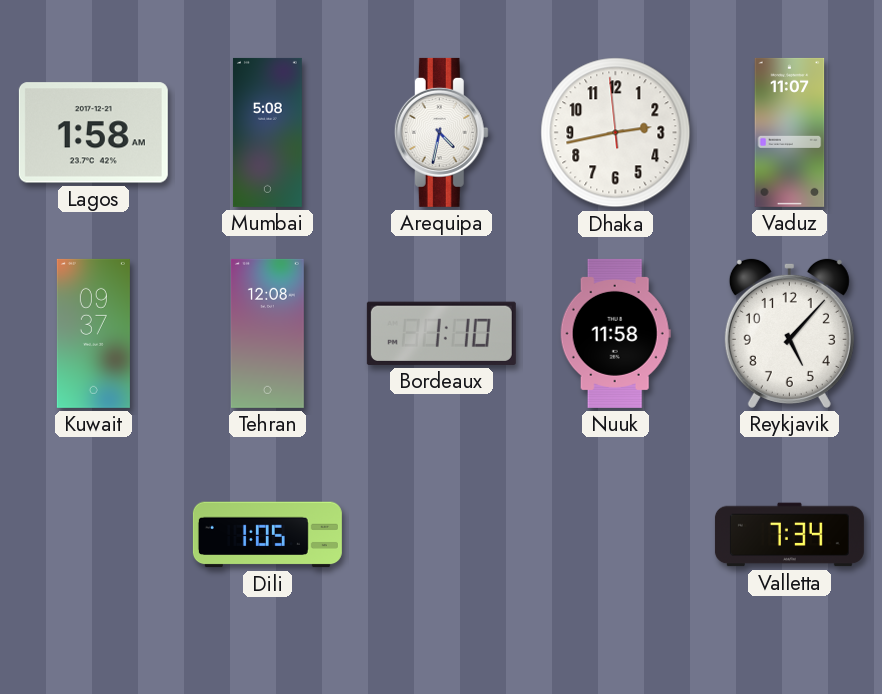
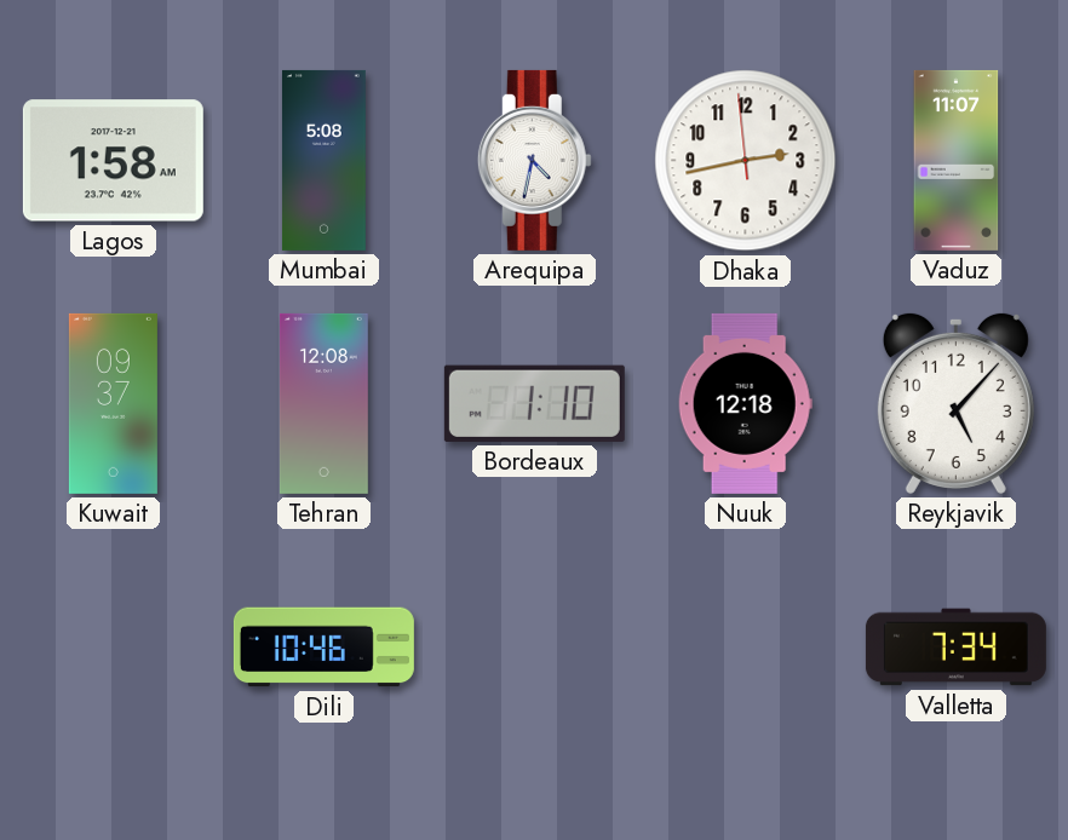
Nuuk: 11:58 -> 12:18
Dili: 1:05 -> 10:46
